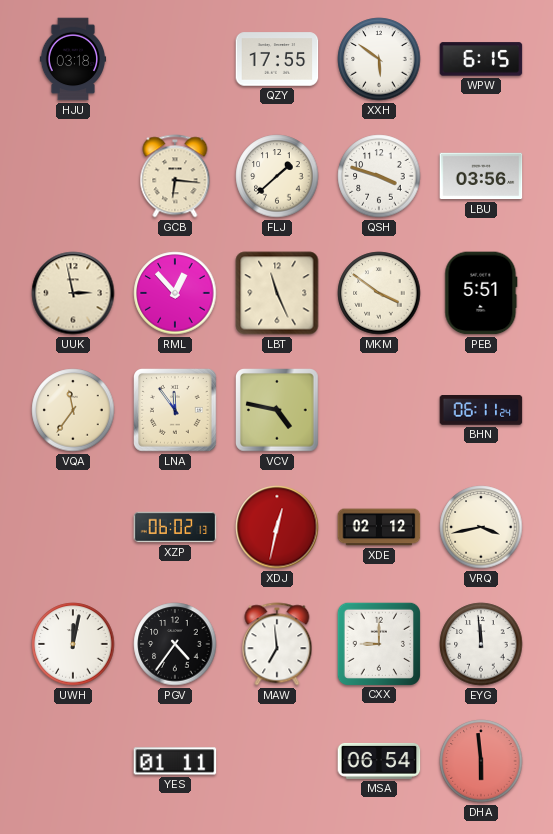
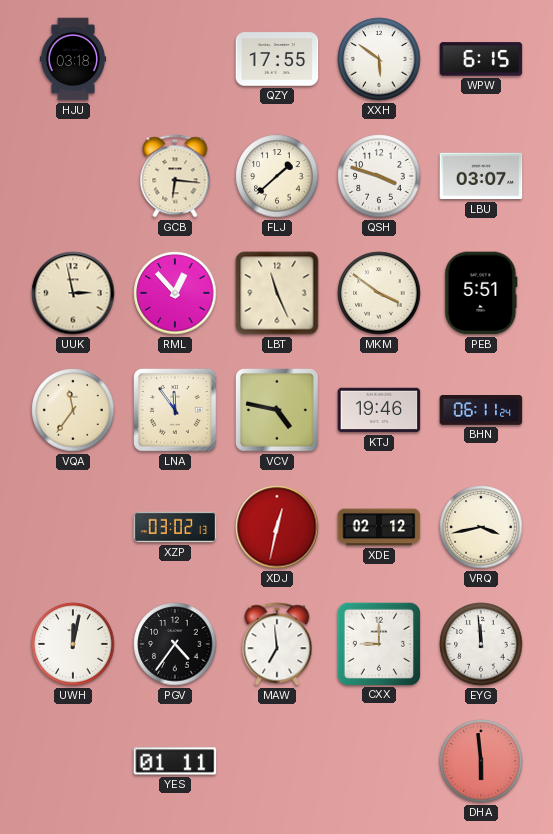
LBU: 03:56 -> 03:07
KTJ: none -> 19:46
XZP: 06:02 -> 03:02
MSA: 06:54 -> none
